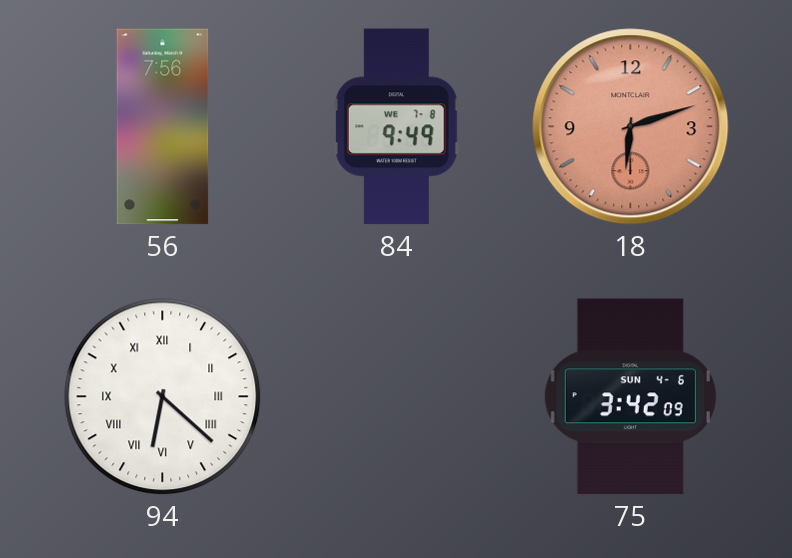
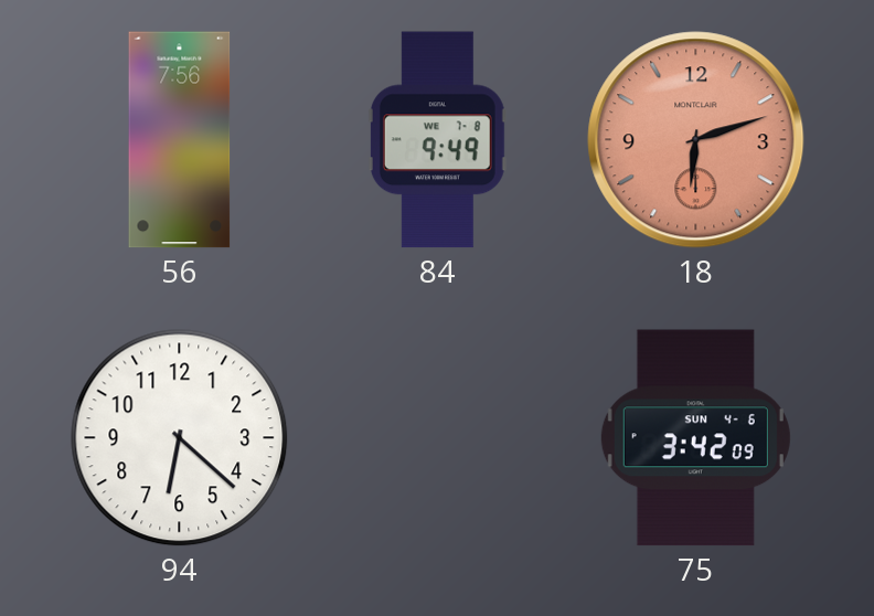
94 numerals: Roman -> Arabic
